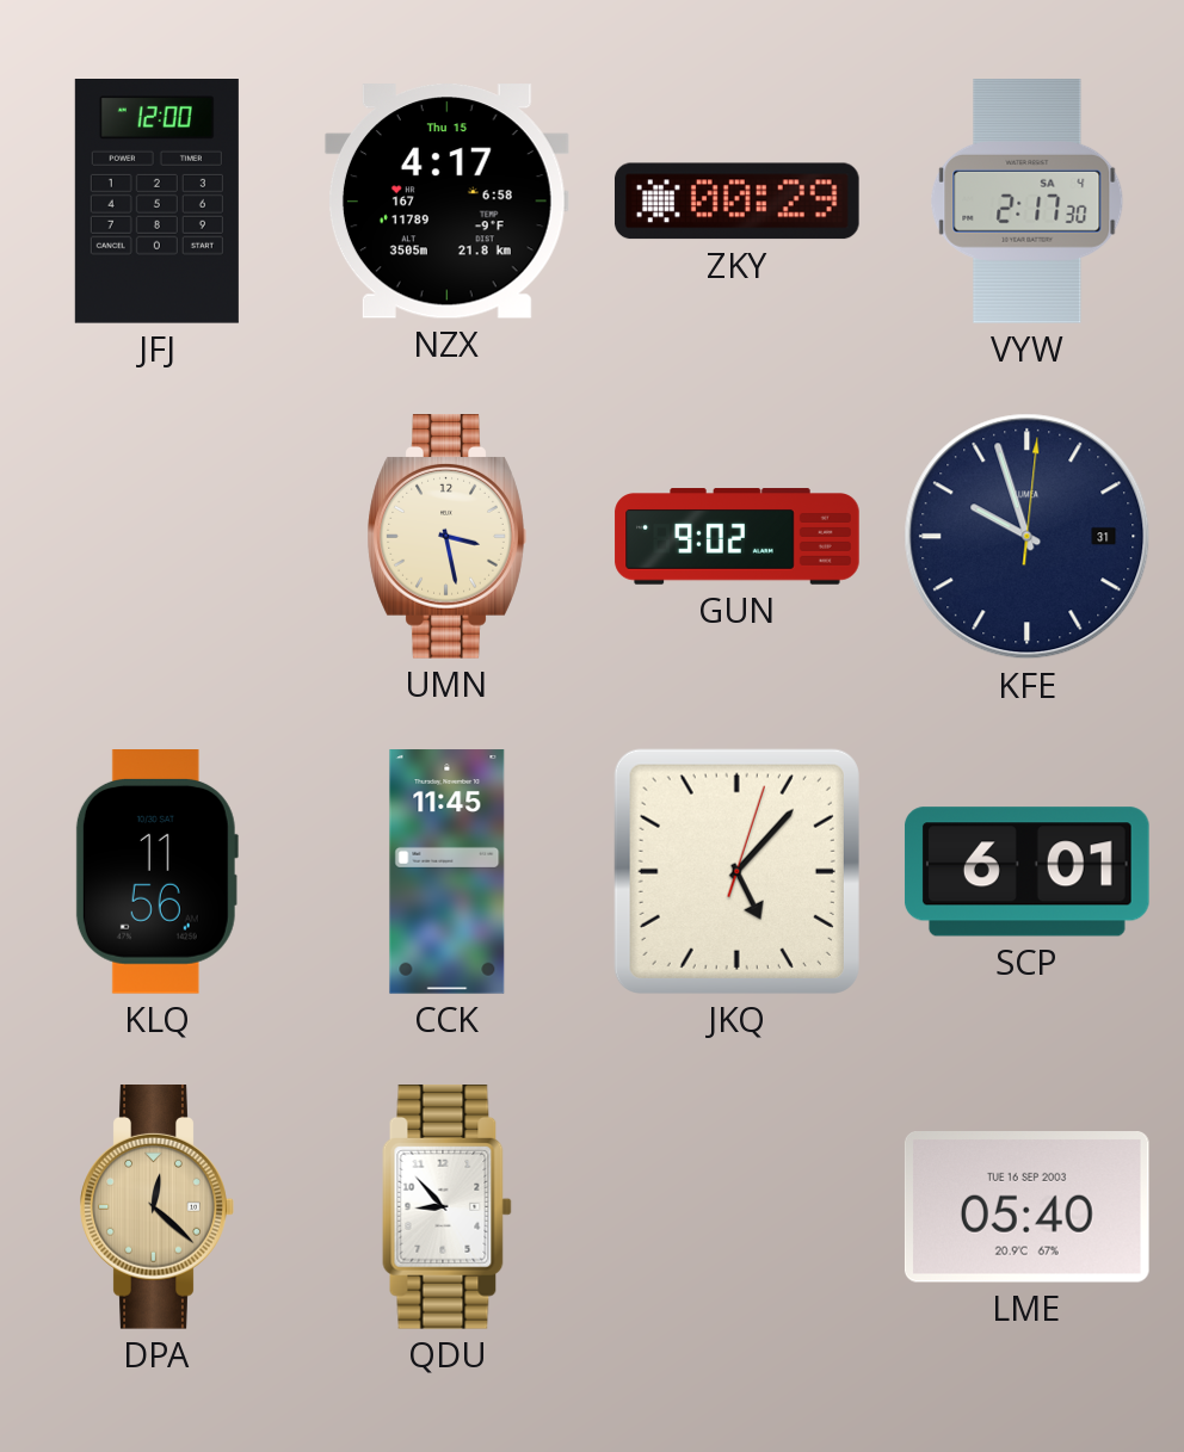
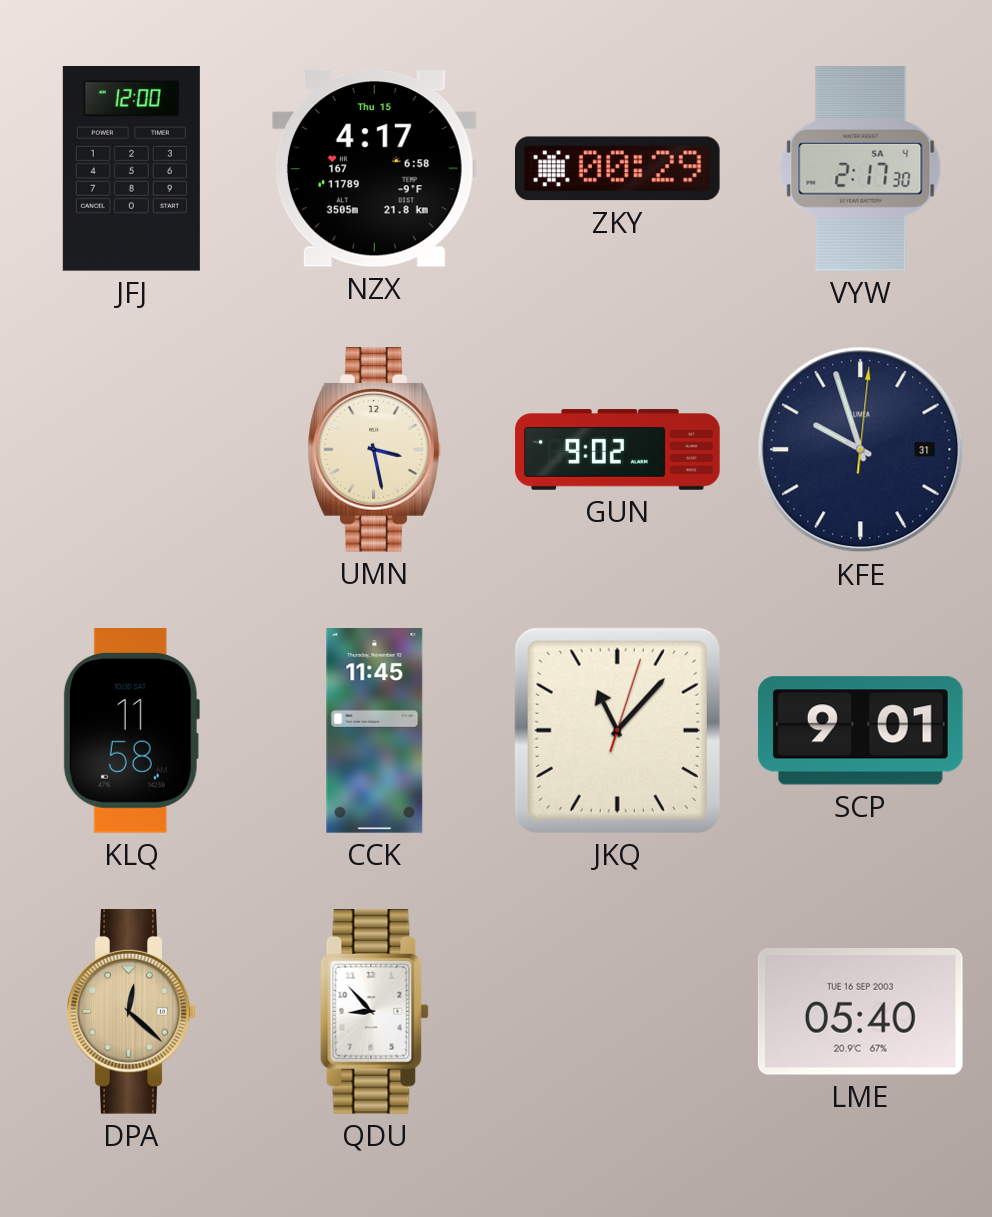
KLQ: 11:56 -> 11:58
JKQ: 5:07 -> 11:07
SCP: 6:01 -> 9:01
